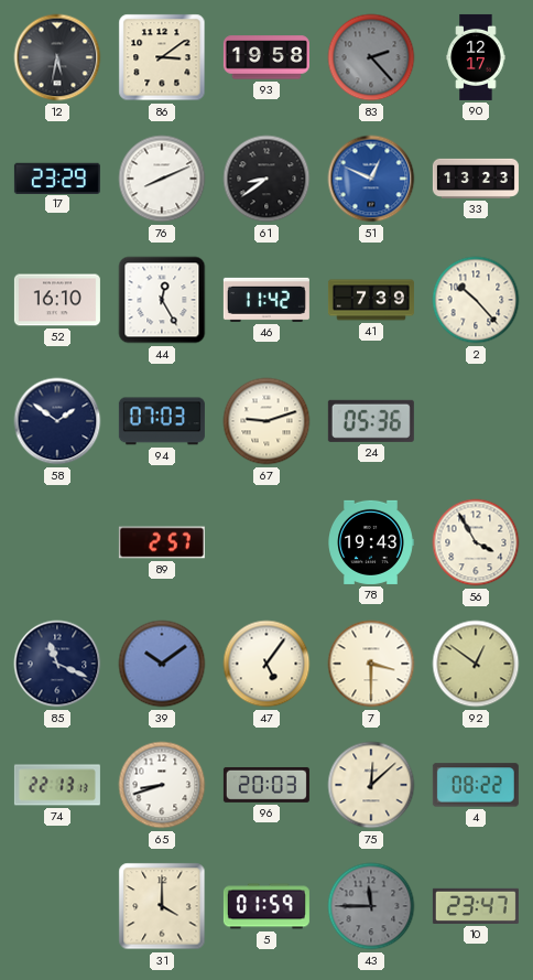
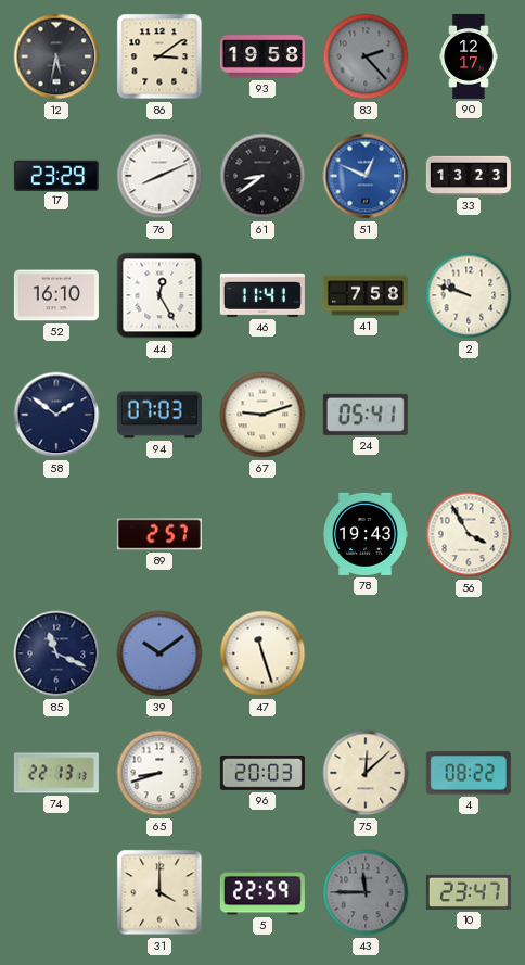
46: 11:42 -> 11:41
41: 7:39 -> 7:58
2: 10:23 -> 9:48
24: 05:36 -> 05:41
47: 5:06 -> 11:27
7: 3:30 -> none
92: 12:51 -> none
5: 01:59 -> 22:59
